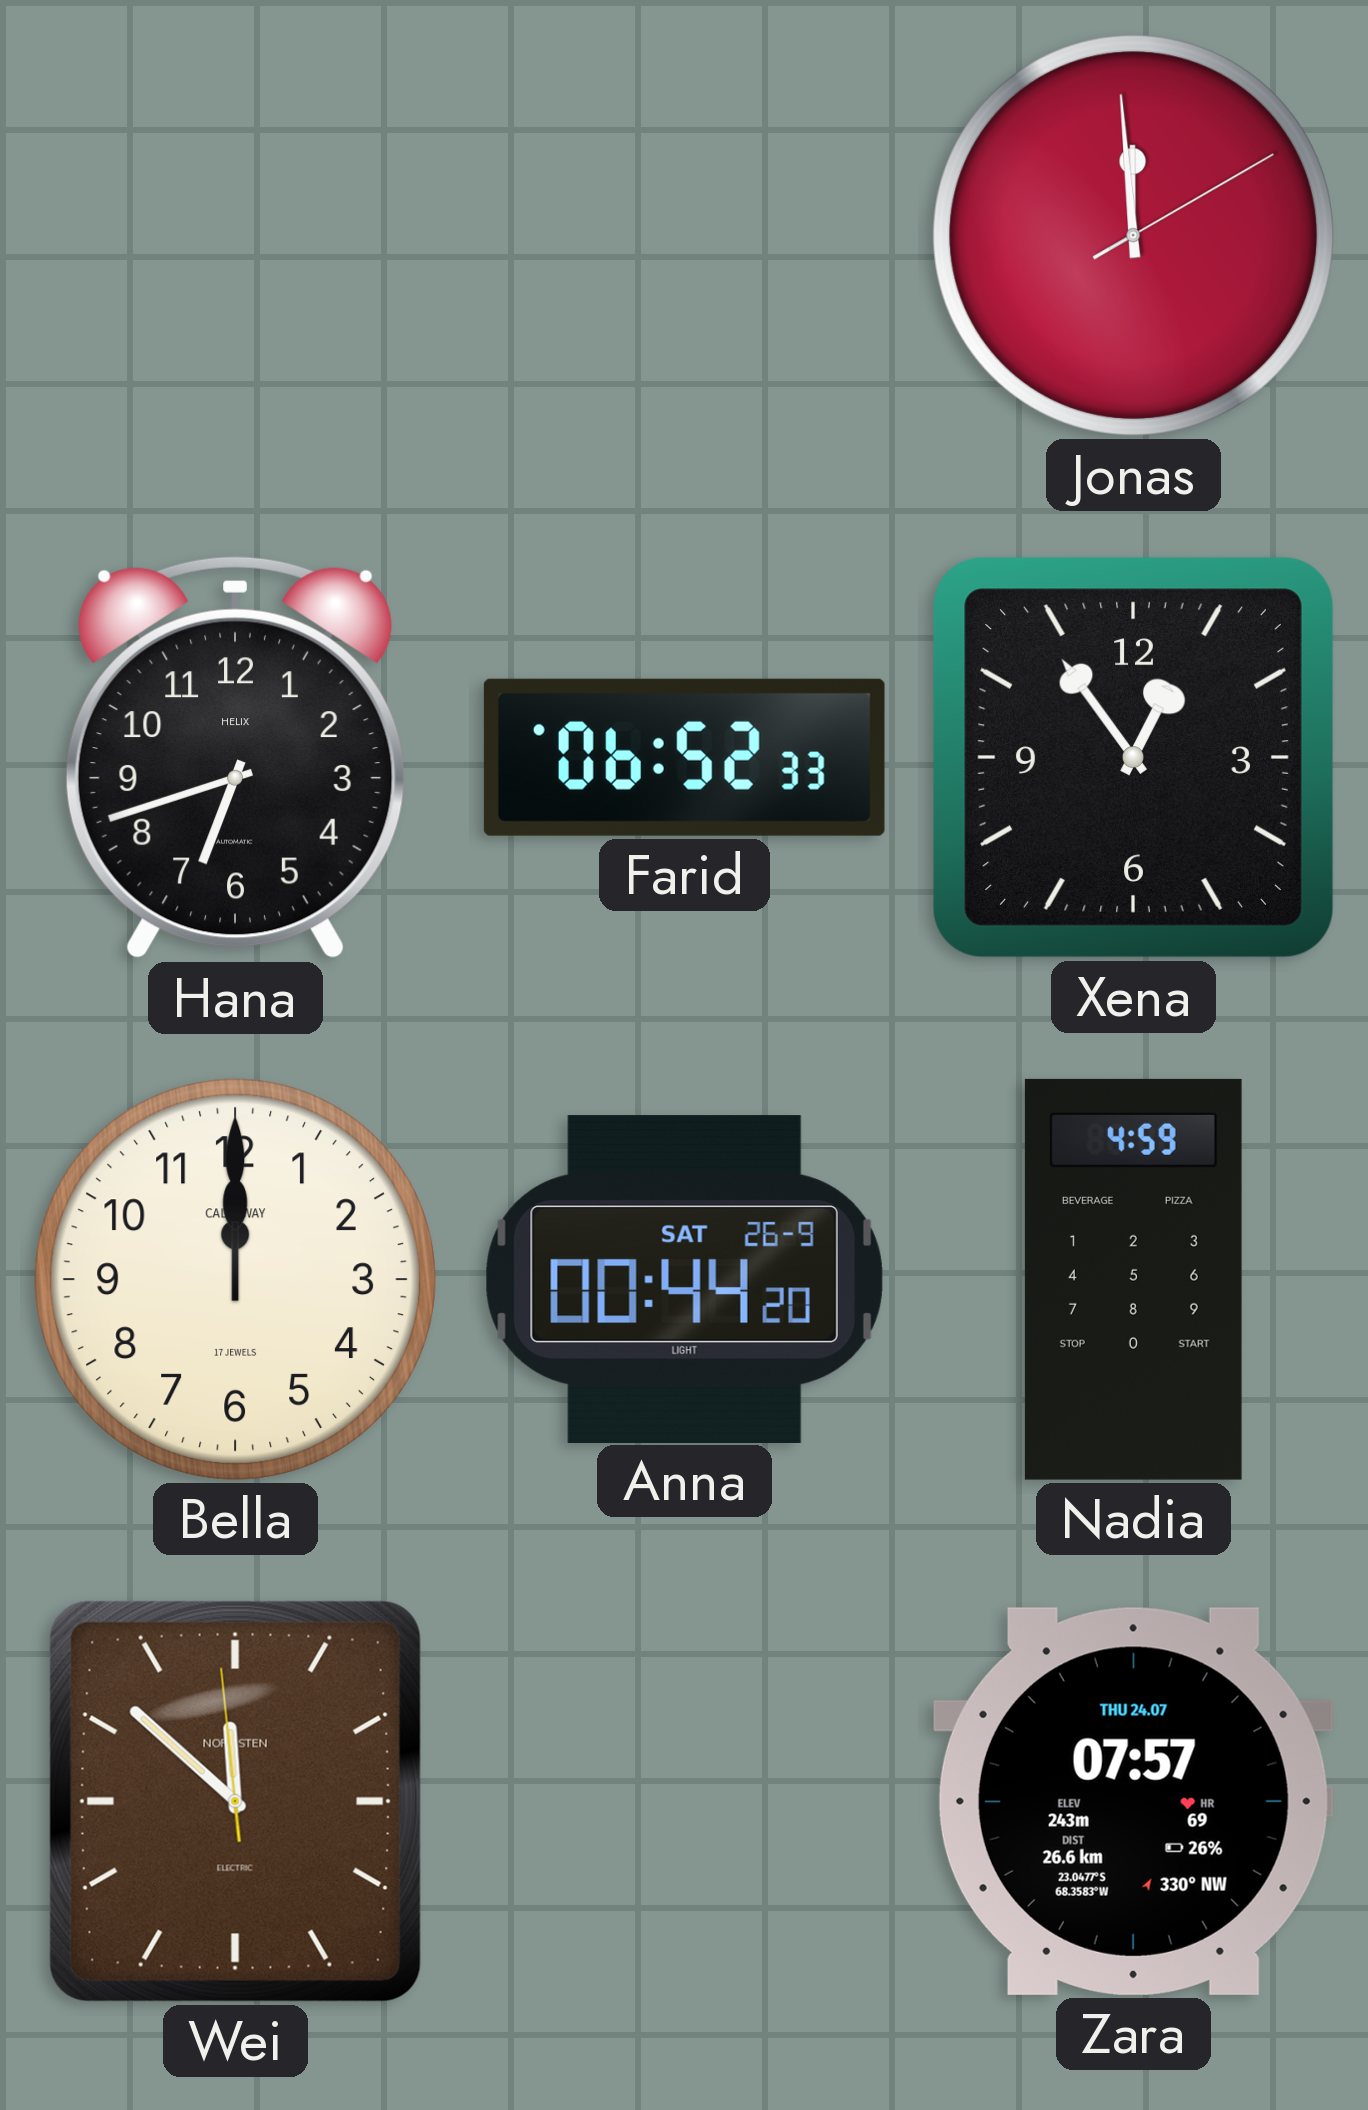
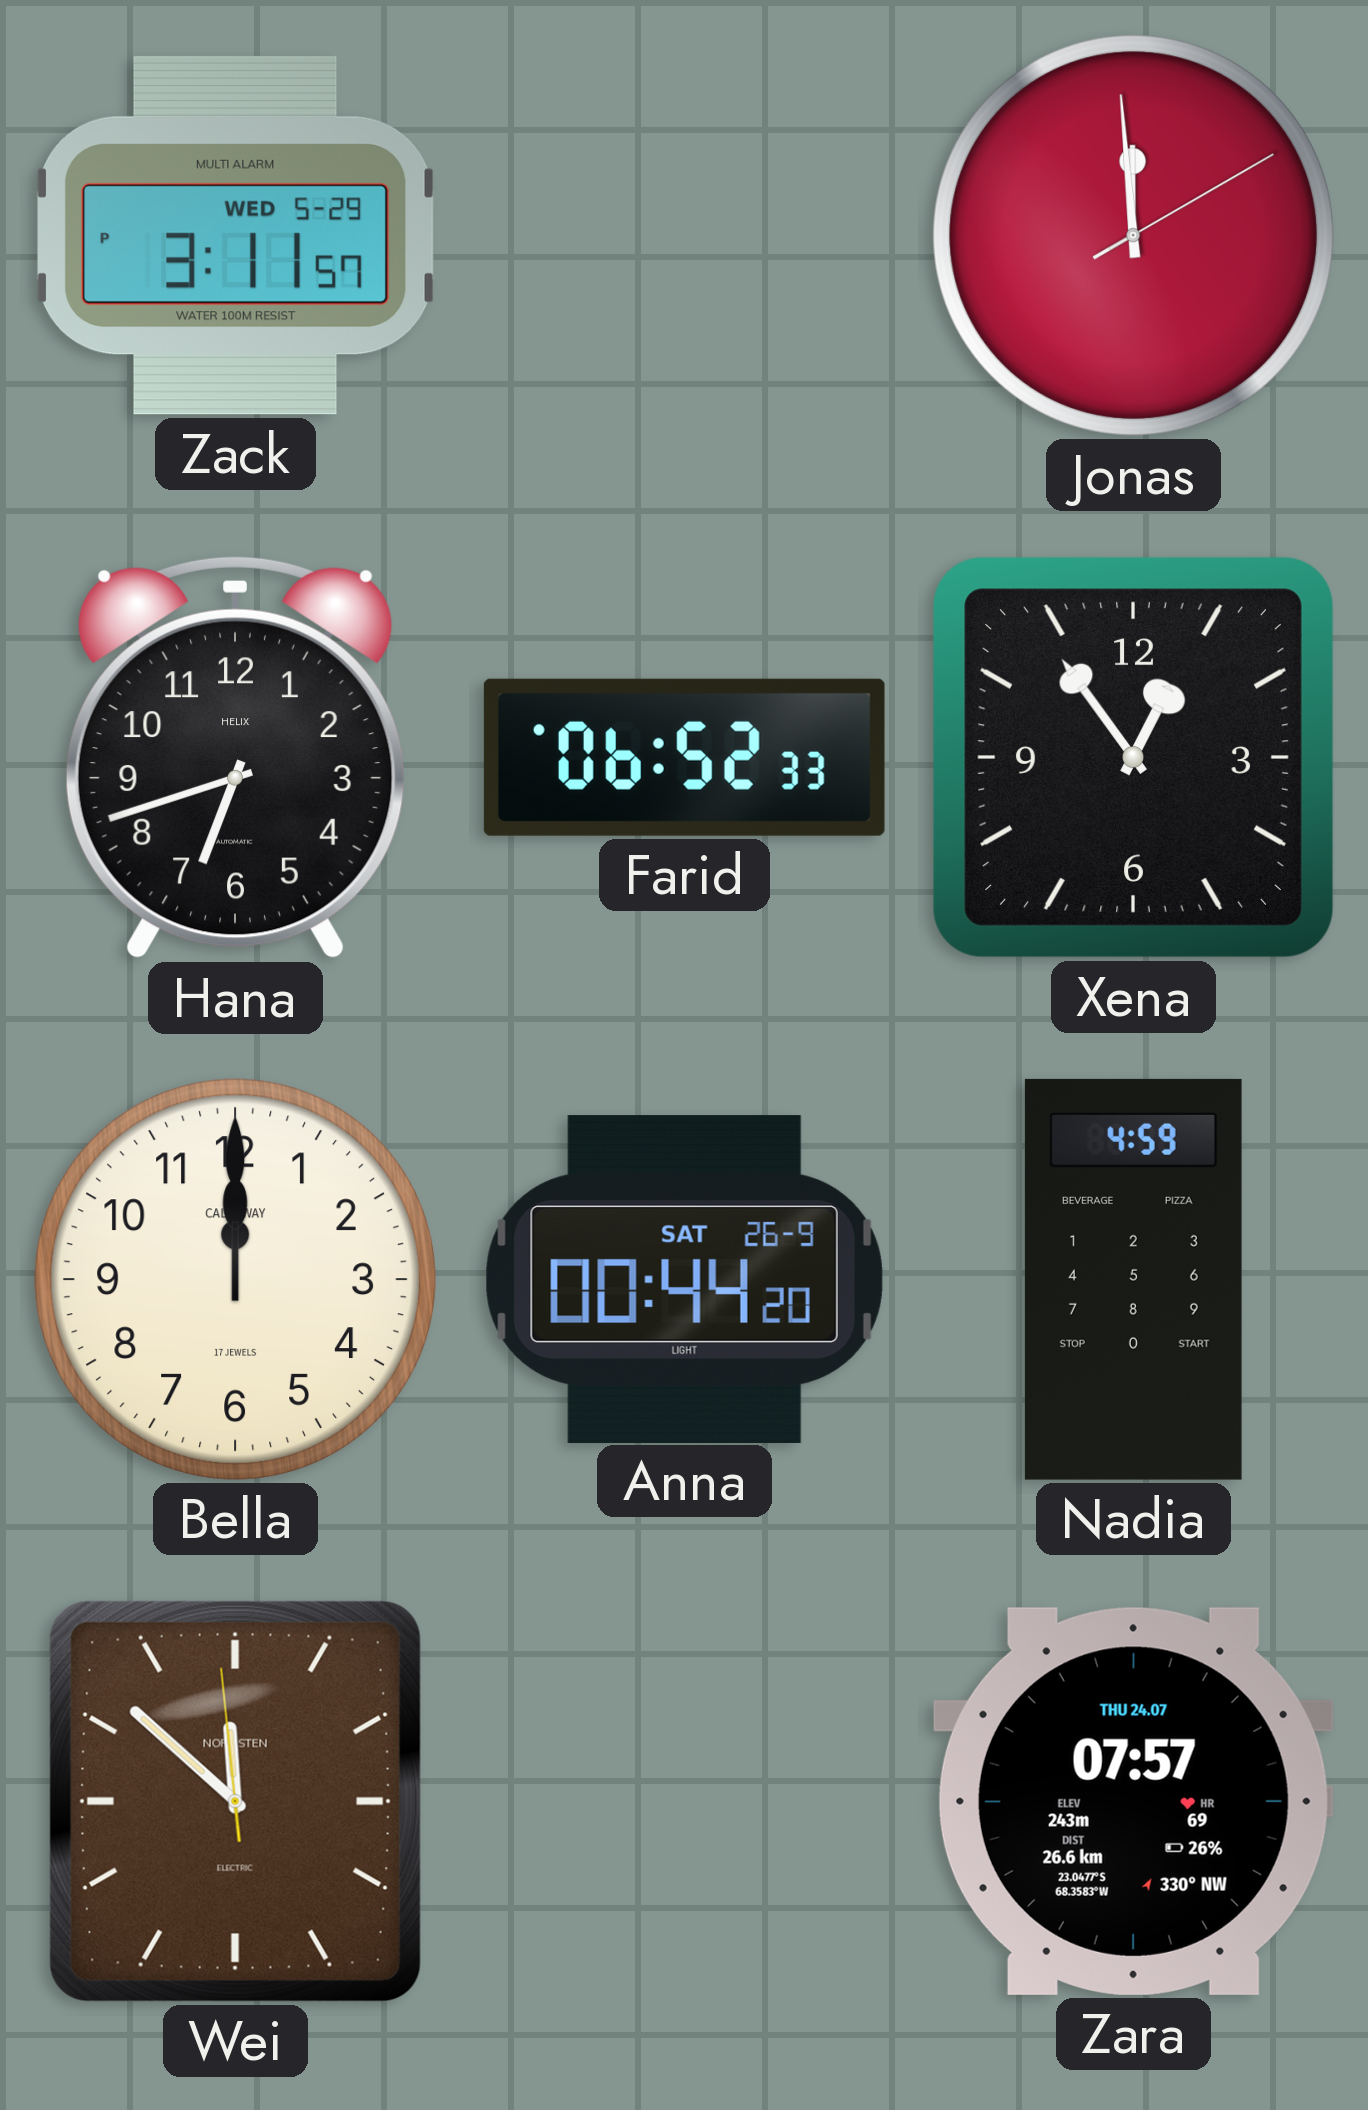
Zack: none -> 3:11
